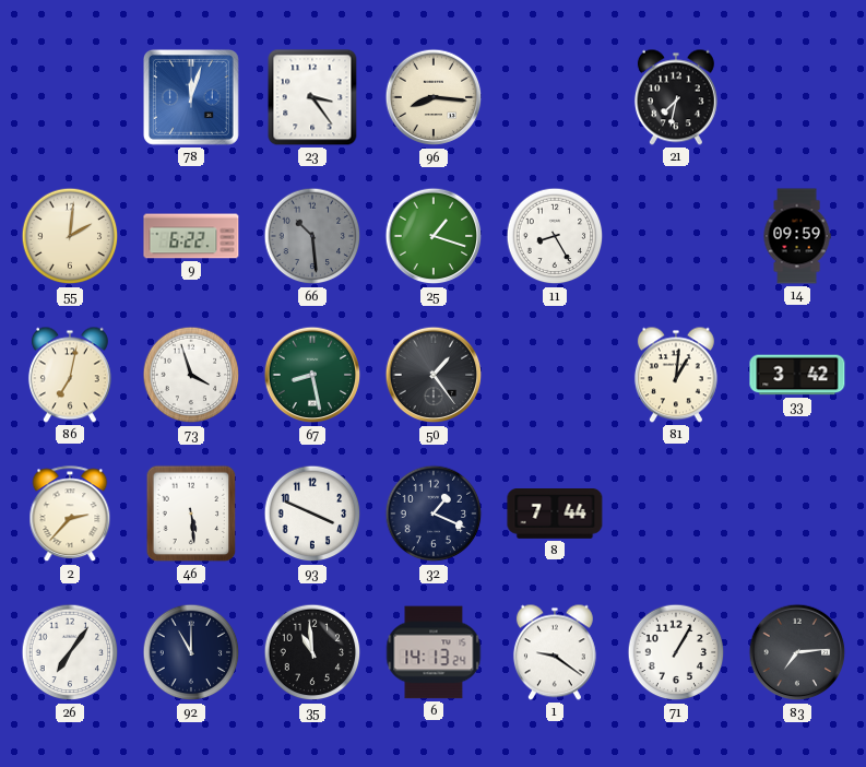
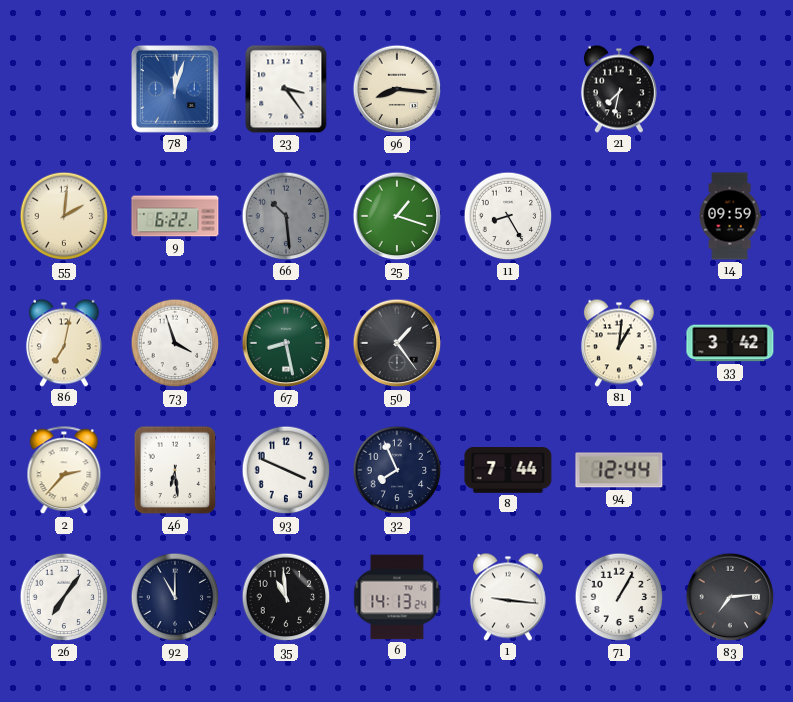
46: 5:29 -> 6:29
32: 1:19 -> 7:56
94: none -> 12:44
1: 9:21 -> 9:16
